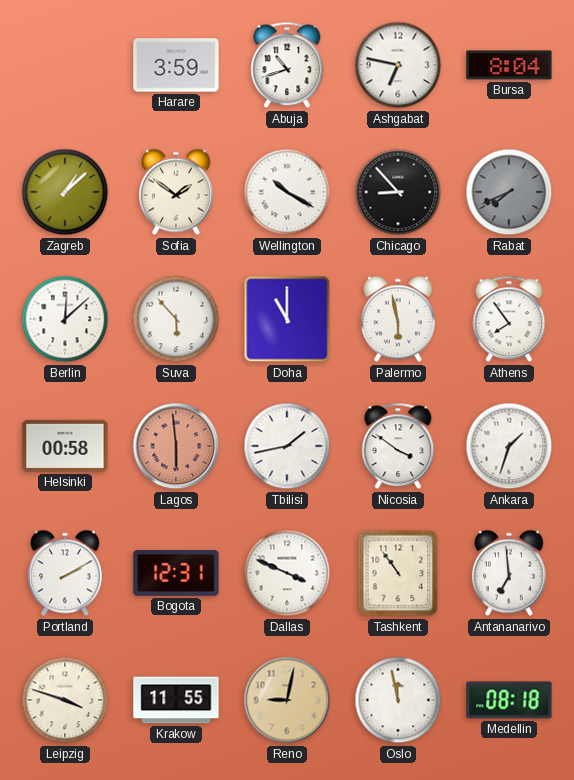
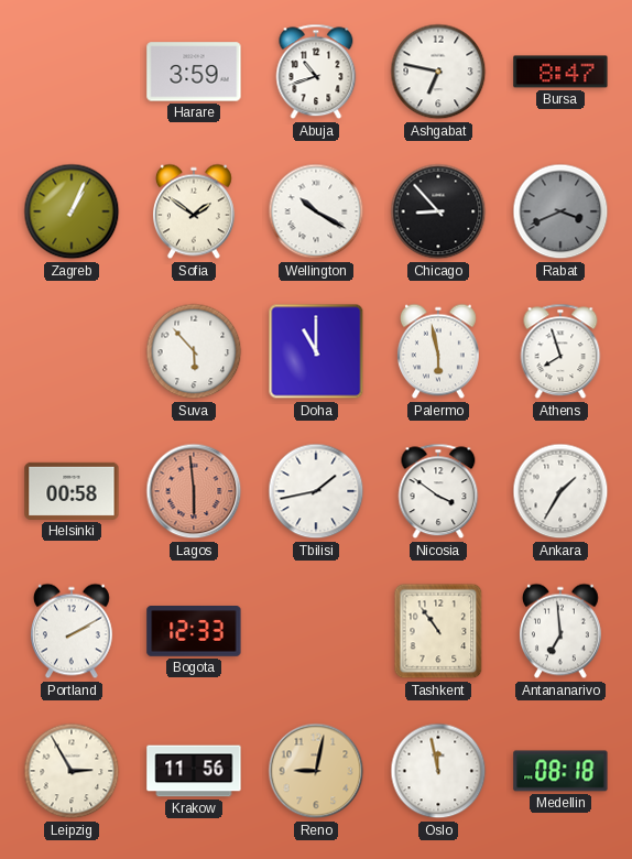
Bursa: 8:04 -> 8:47
Zagreb: 1:08 -> 1:04
Rabat: 7:41 -> 3:41
Berlin: 12:08 -> none
Athens: 7:54 -> 7:57
Ankara: 1:33 -> 1:35
Bogota: 12:31 -> 12:33
Dallas: 3:49 -> none
Leipzig: 3:48 -> 2:55
Krakow: 11:55 -> 11:56
